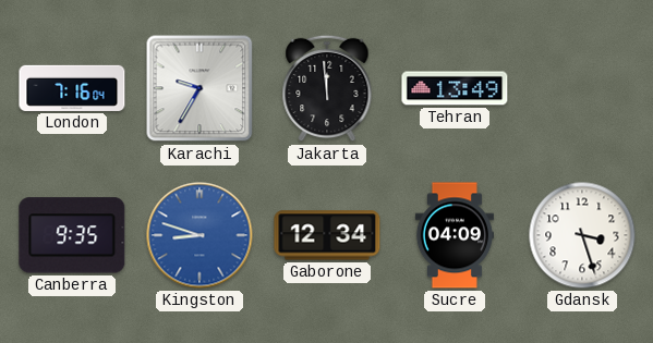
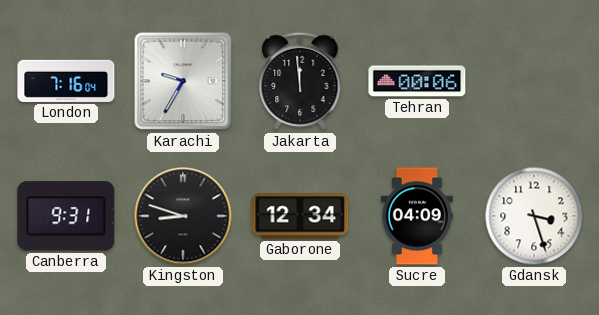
Tehran: 13:49 -> 00:06
Canberra: 9:35 -> 9:31
Kingston dial: blue -> black
